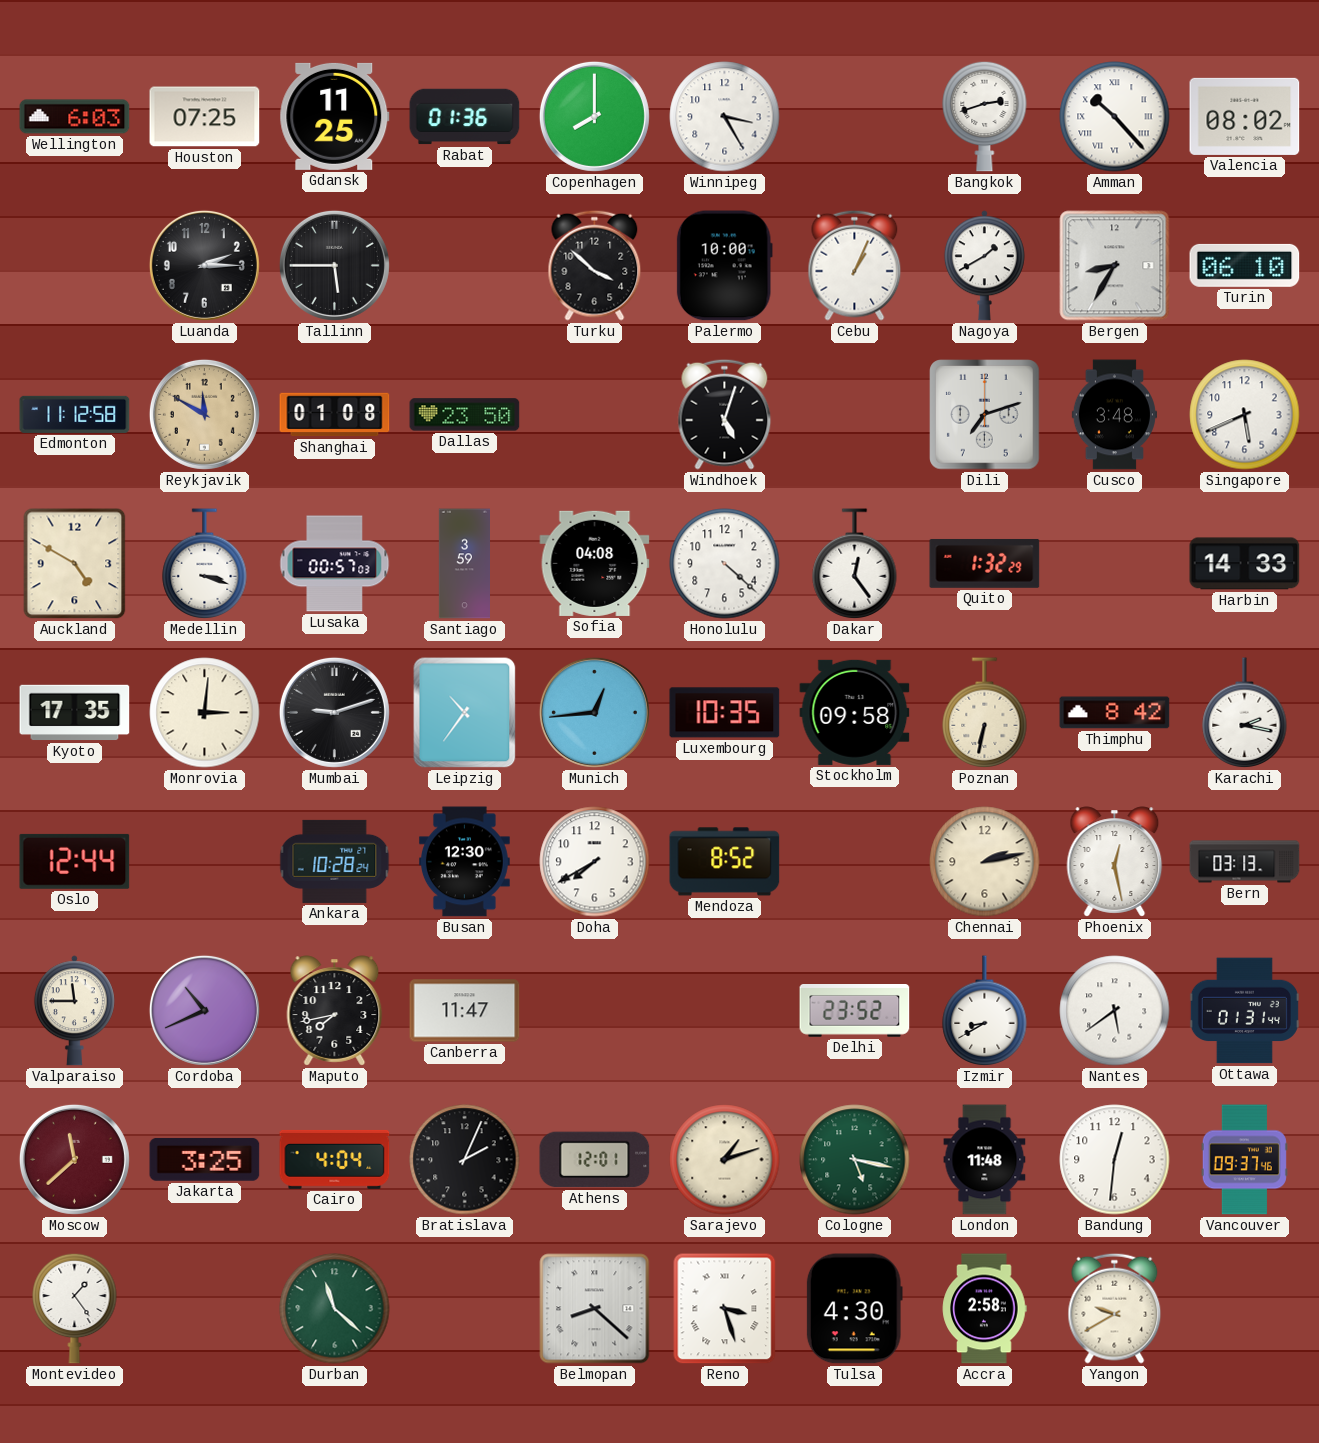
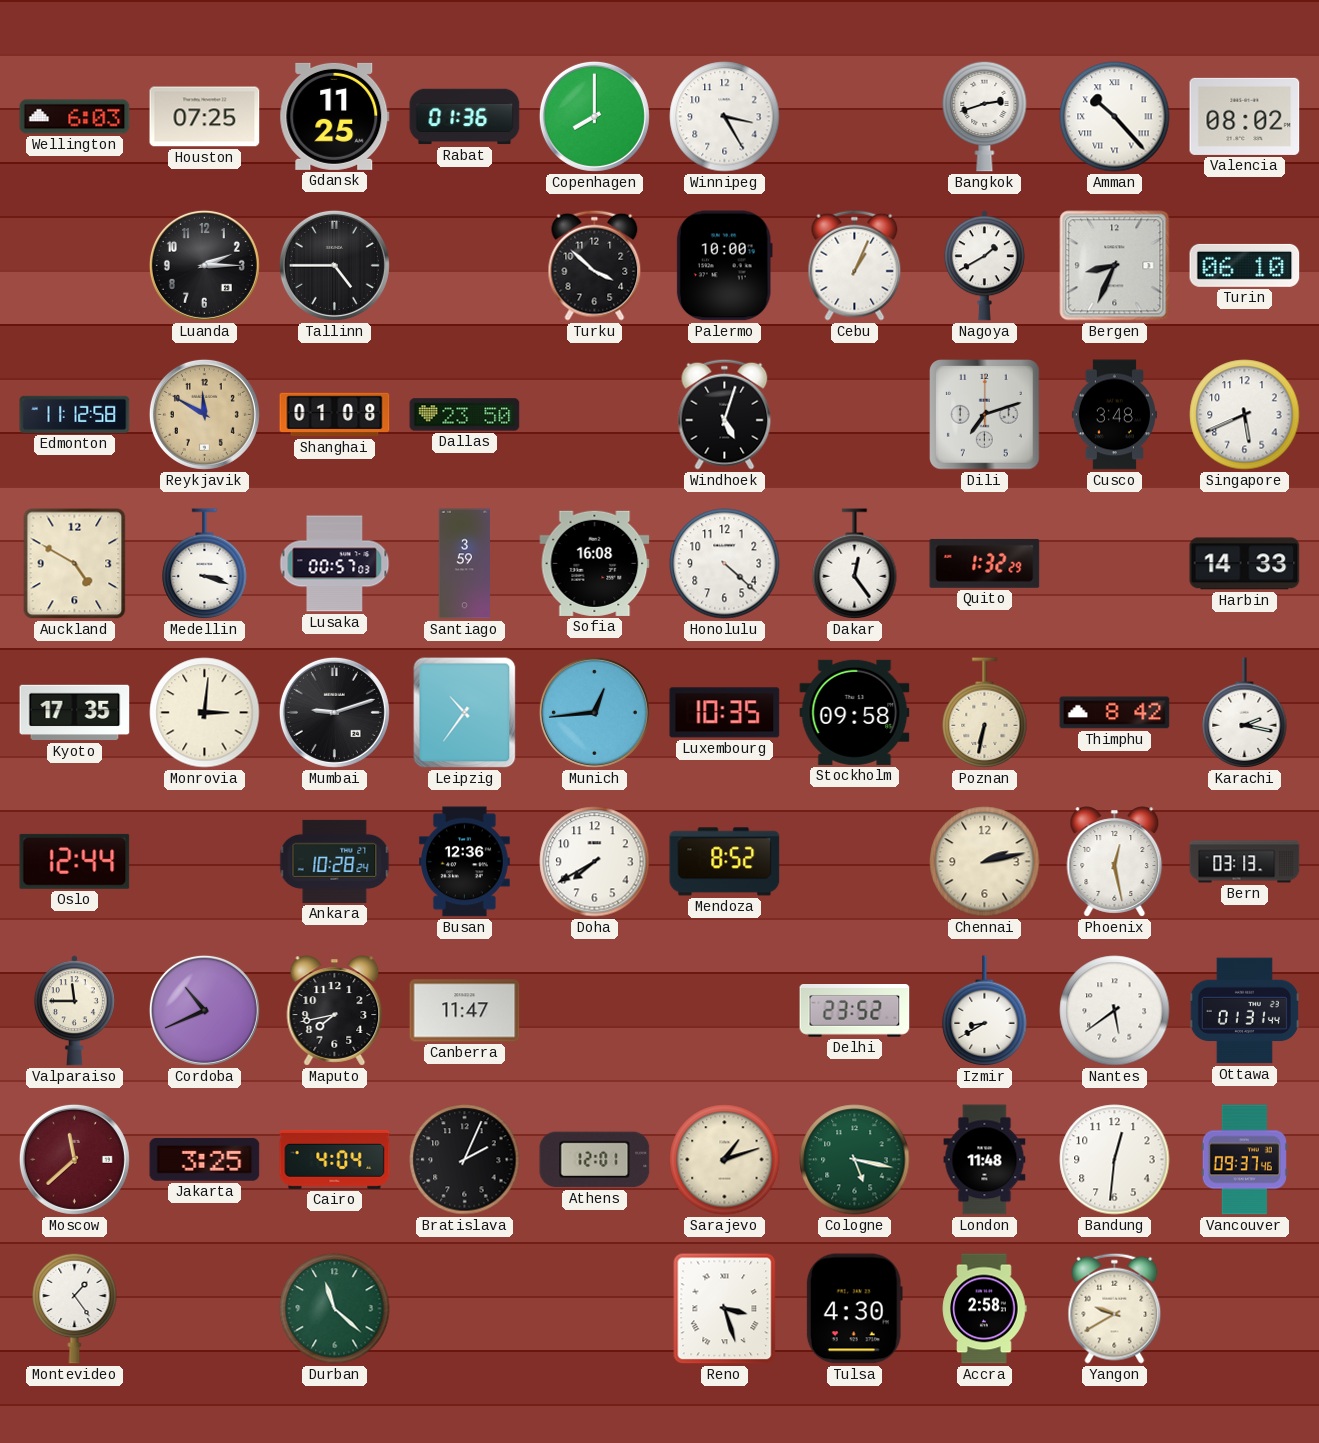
Tallinn: 5:45 -> 4:45
Bergen: 8:35 -> 8:34
Sofia: 04:08 -> 16:08
Busan: 12:30 -> 12:36
Belmopan: 8:22 -> none
